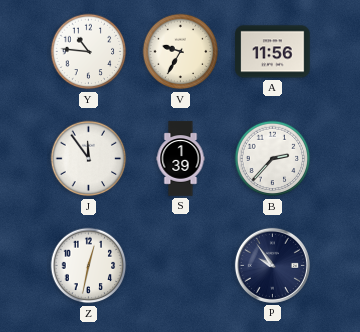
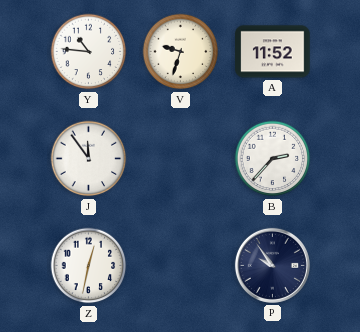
V: 9:35 -> 9:33
A: 11:56 -> 11:52
S: 1:39 -> none
